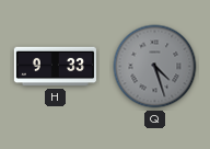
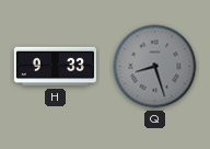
Q: 4:27 -> 8:27
